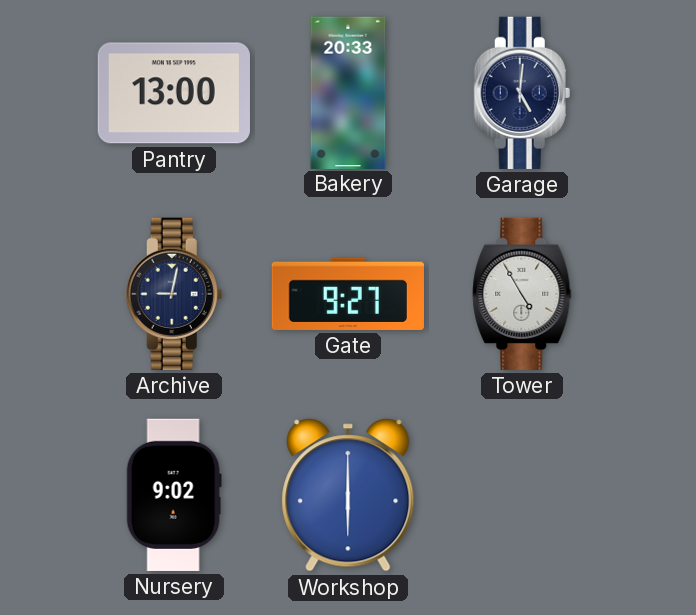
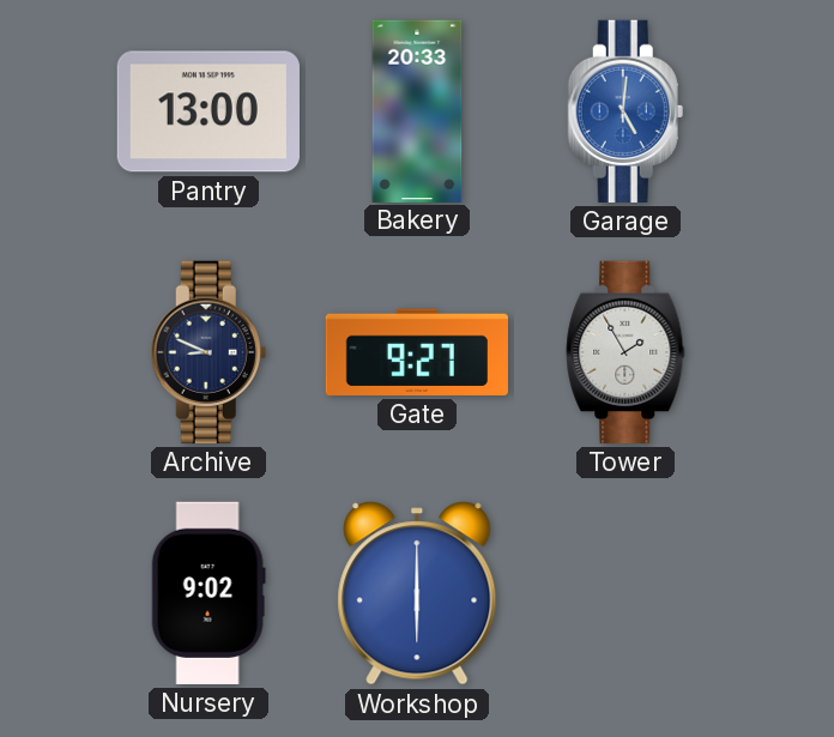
Garage dial: navy -> blue
Archive: 9:02 -> 8:49
Tower: 4:55 -> 1:55
